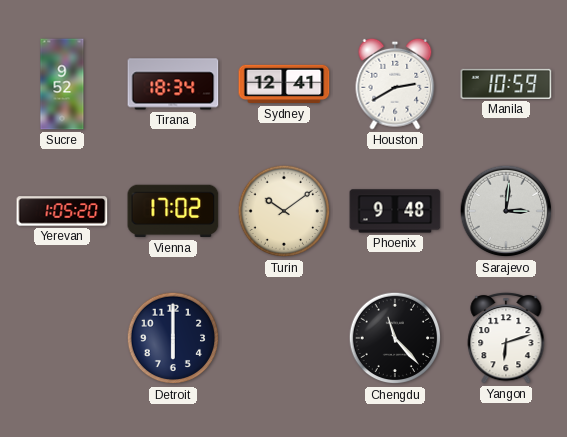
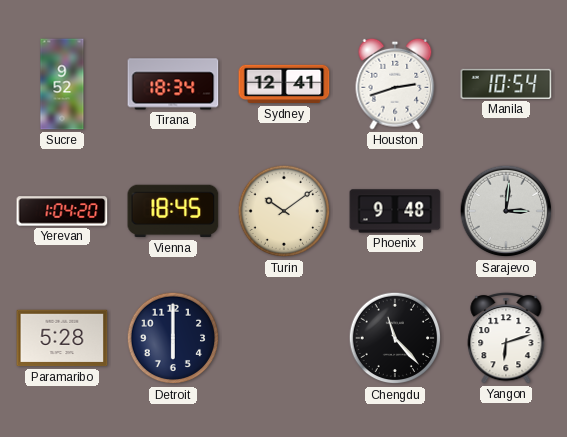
Houston: 2:40 -> 2:42
Manila: 10:59 -> 10:54
Yerevan: 1:05 -> 1:04
Vienna: 17:02 -> 18:45
Paramaribo: none -> 5:28
